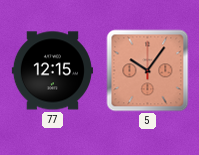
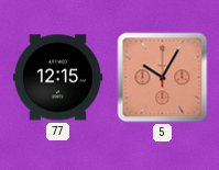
5: 10:06 -> 10:05
